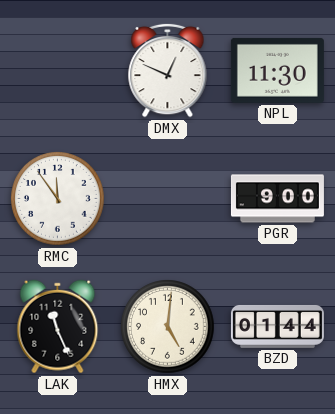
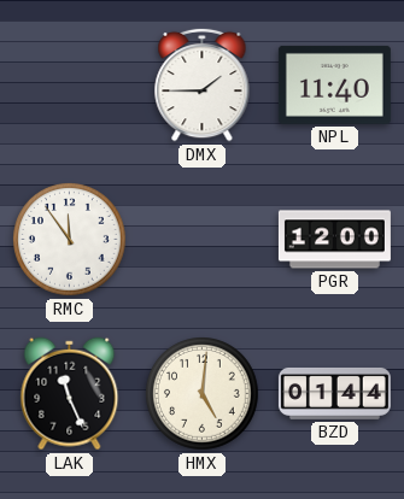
DMX: 12:49 -> 1:45
NPL: 11:30 -> 11:40
PGR: 9:00 -> 12:00
